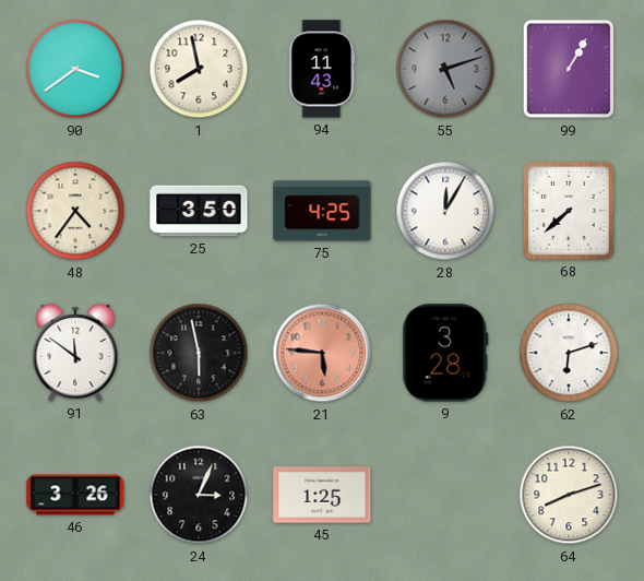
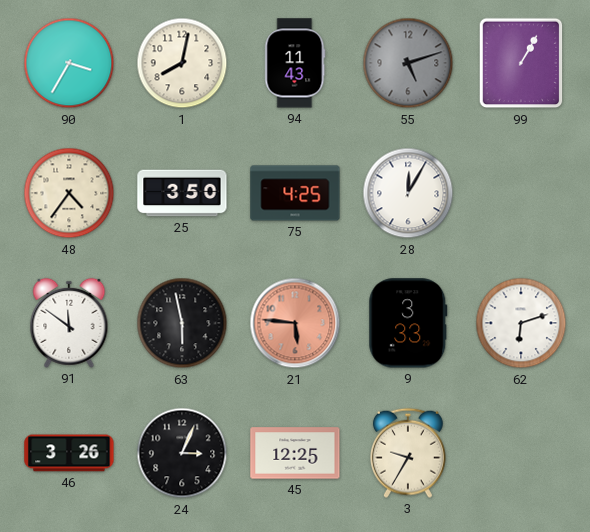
90: 3:39 -> 3:35
1: 7:58 -> 8:02
68: 7:38 -> none
9: 3:28 -> 3:33
45: 1:25 -> 12:25
3: none -> 9:35
64: 8:12 -> none
